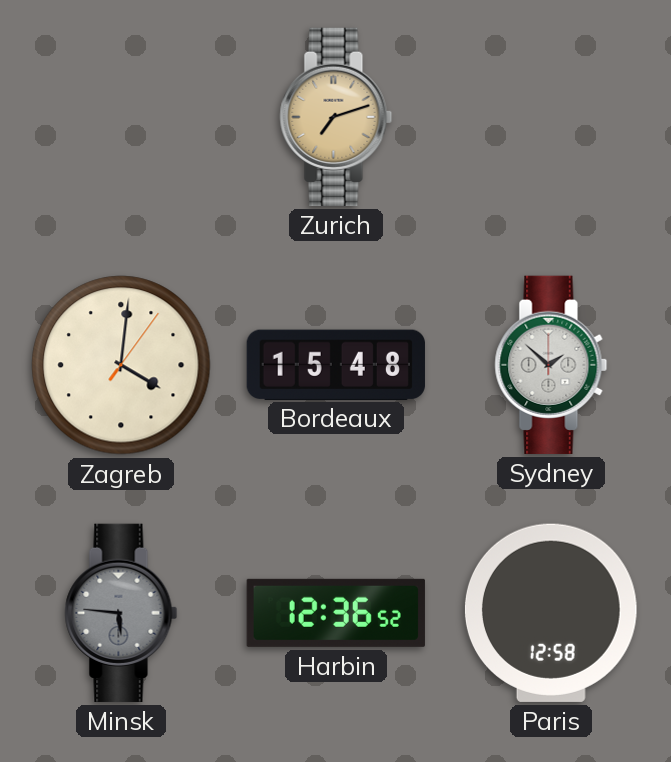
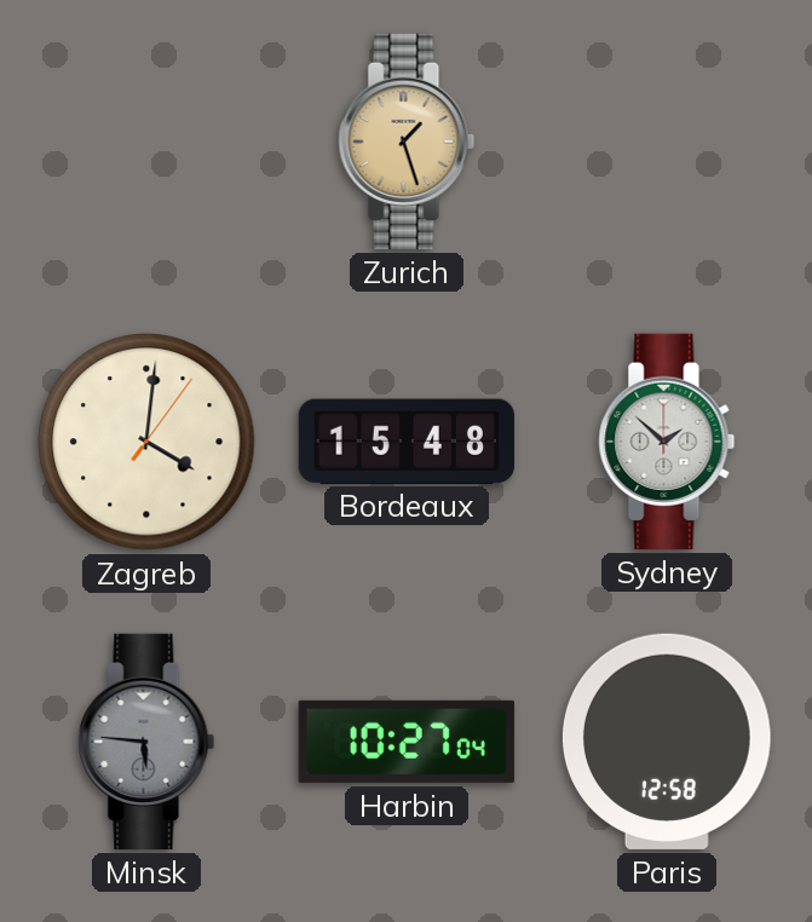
Zurich: 7:12 -> 1:27
Harbin: 12:36 -> 10:27
